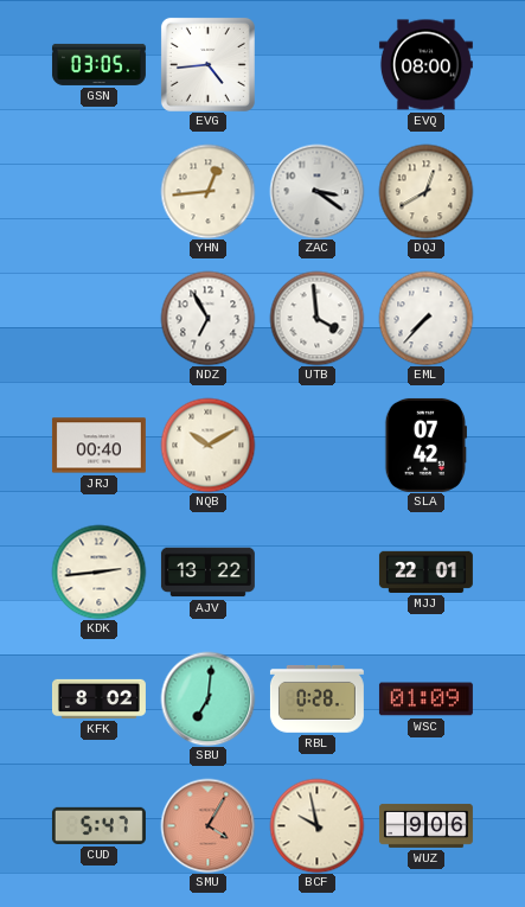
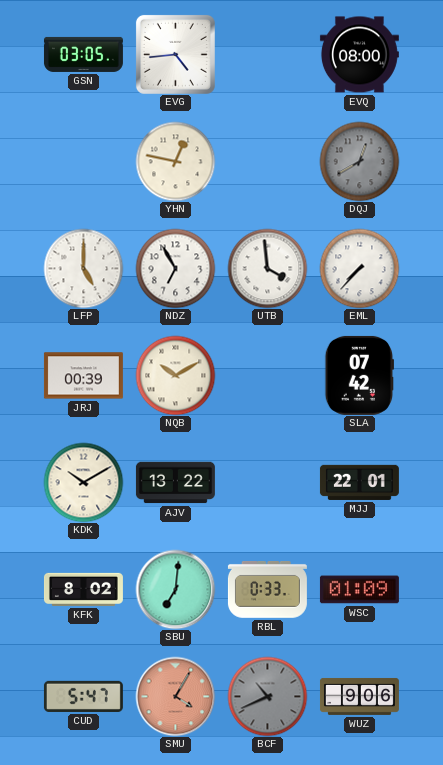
YHN: 12:44 -> 12:47
ZAC: 3:21 -> none
DQJ dial: cream -> grey
LFP: none -> 5:00
JRJ: 00:40 -> 00:39
KDK: 2:44 -> 10:10
RBL: 0:28 -> 0:33
BCF: 9:58 -> 10:41
BCF dial: cream -> grey
